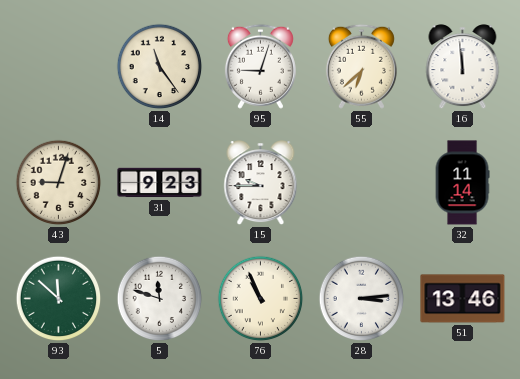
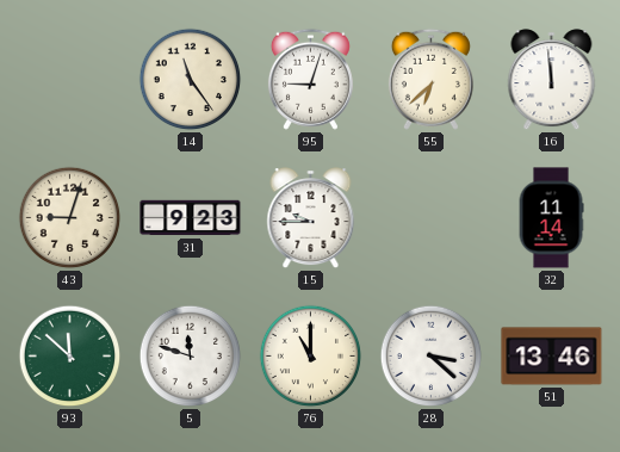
76: 10:56 -> 11:00
28: 3:14 -> 3:22
